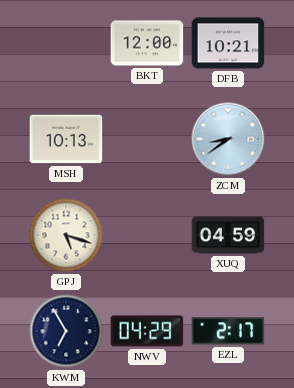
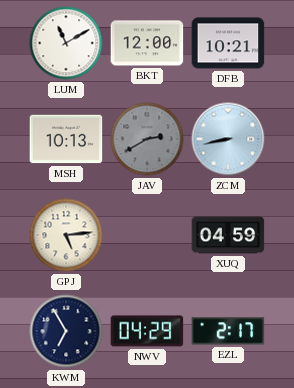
LUM: none -> 11:10
JAV: none -> 2:40
ZCM: 8:39 -> 8:43
GPJ: 5:18 -> 5:14
